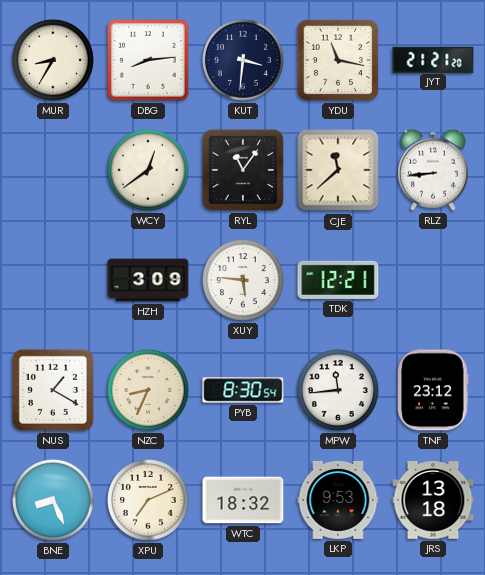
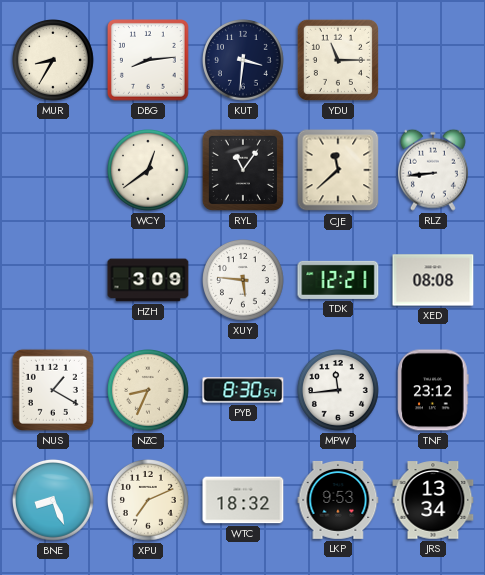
YDU: 11:17 -> 11:15
JYT: 21:21 -> none
XED: none -> 08:08
JRS: 13:18 -> 13:34
